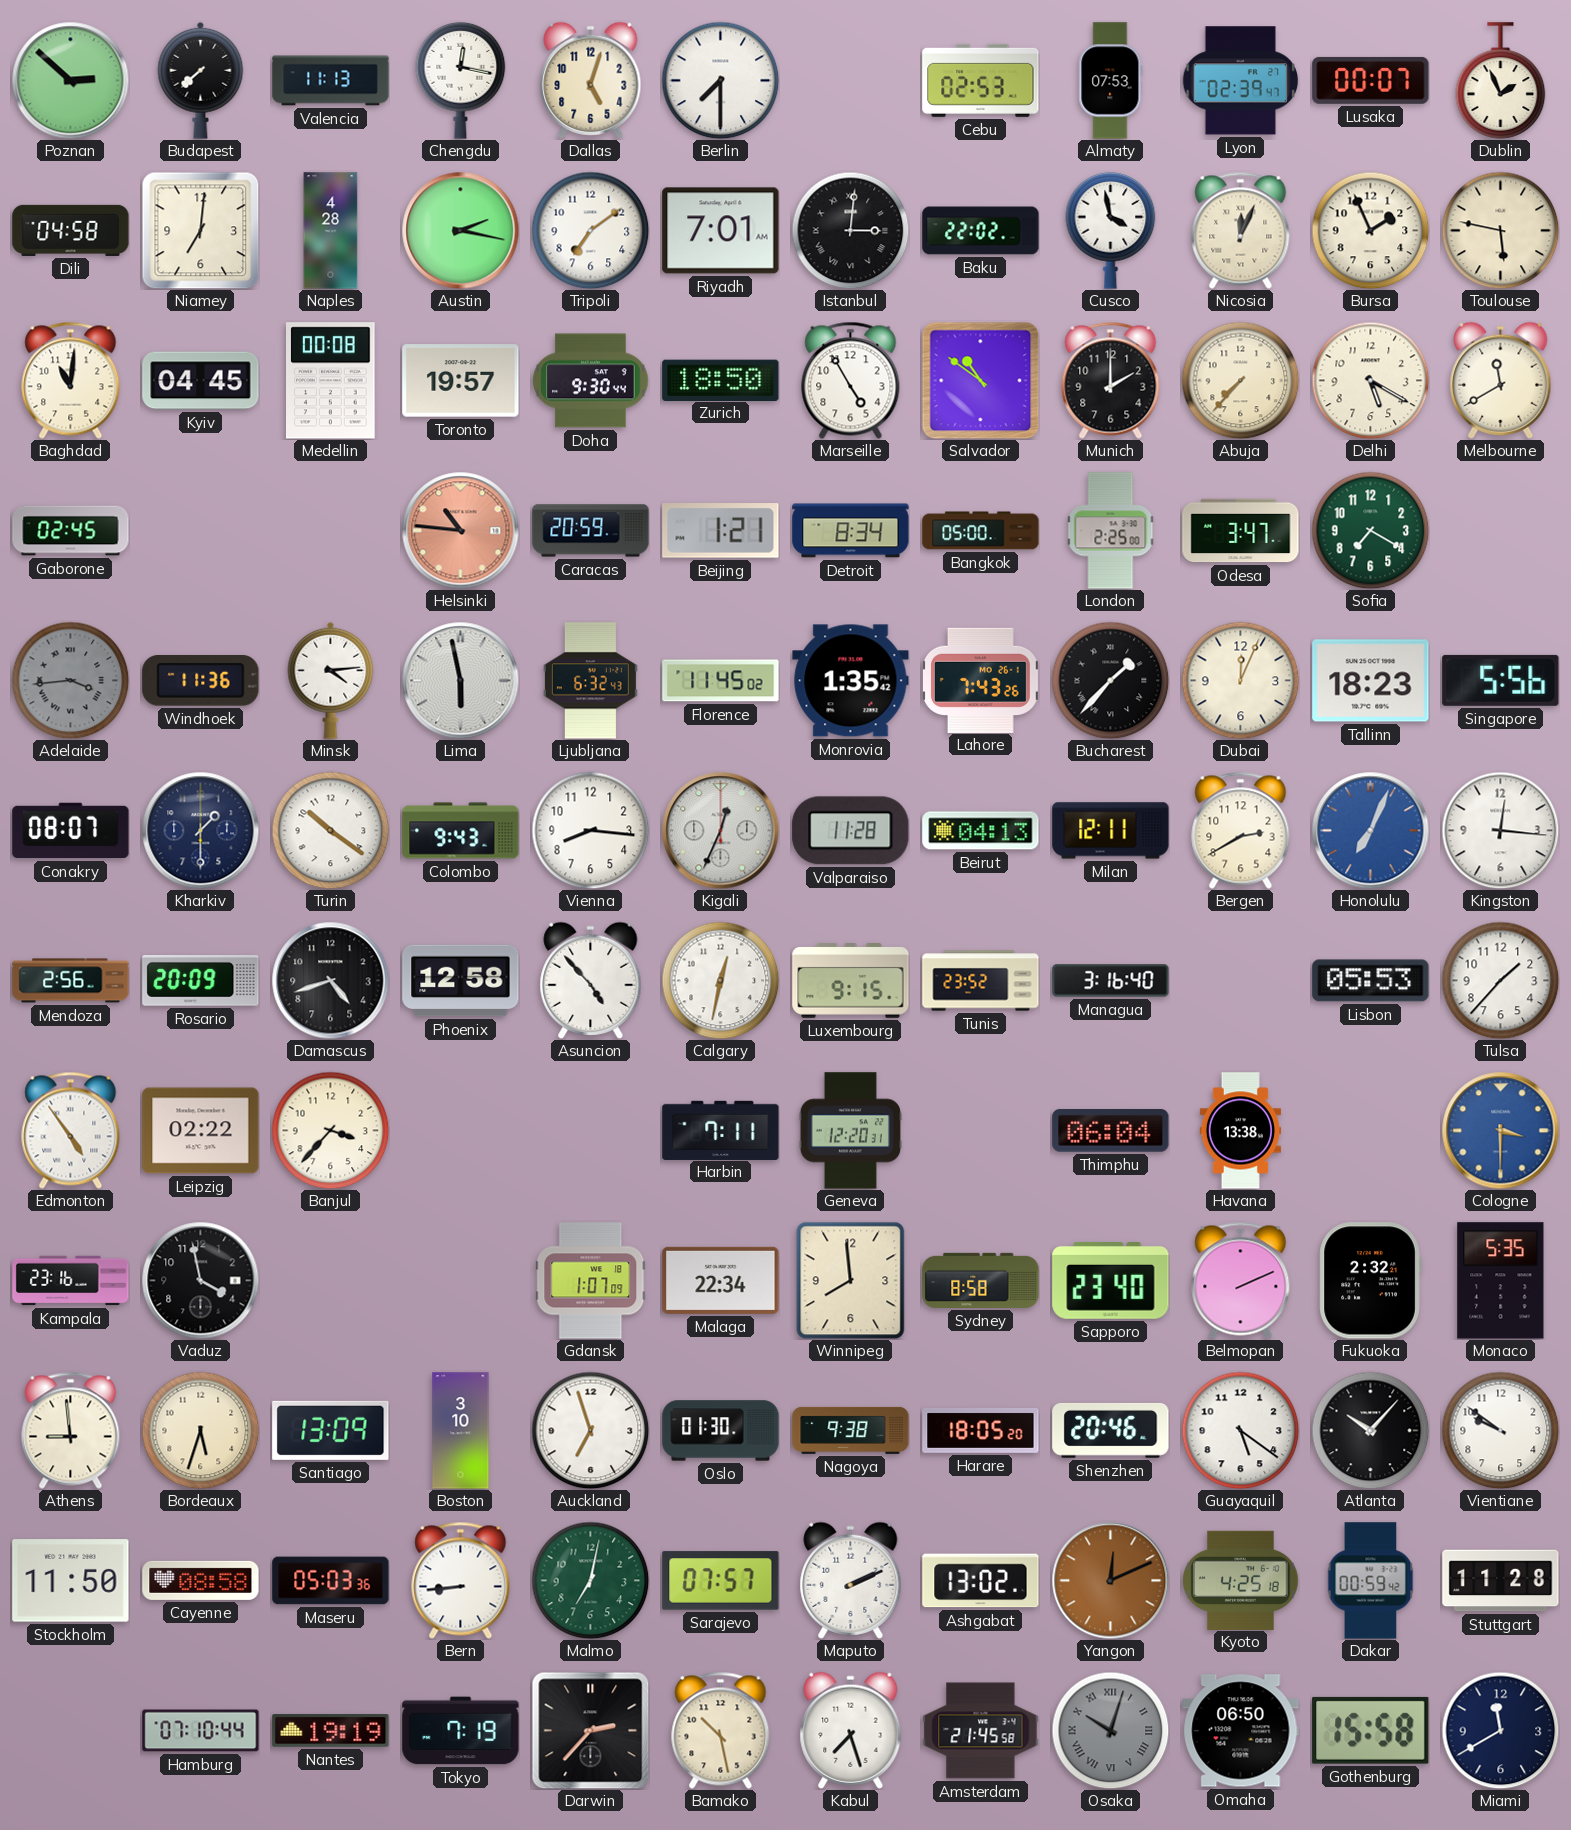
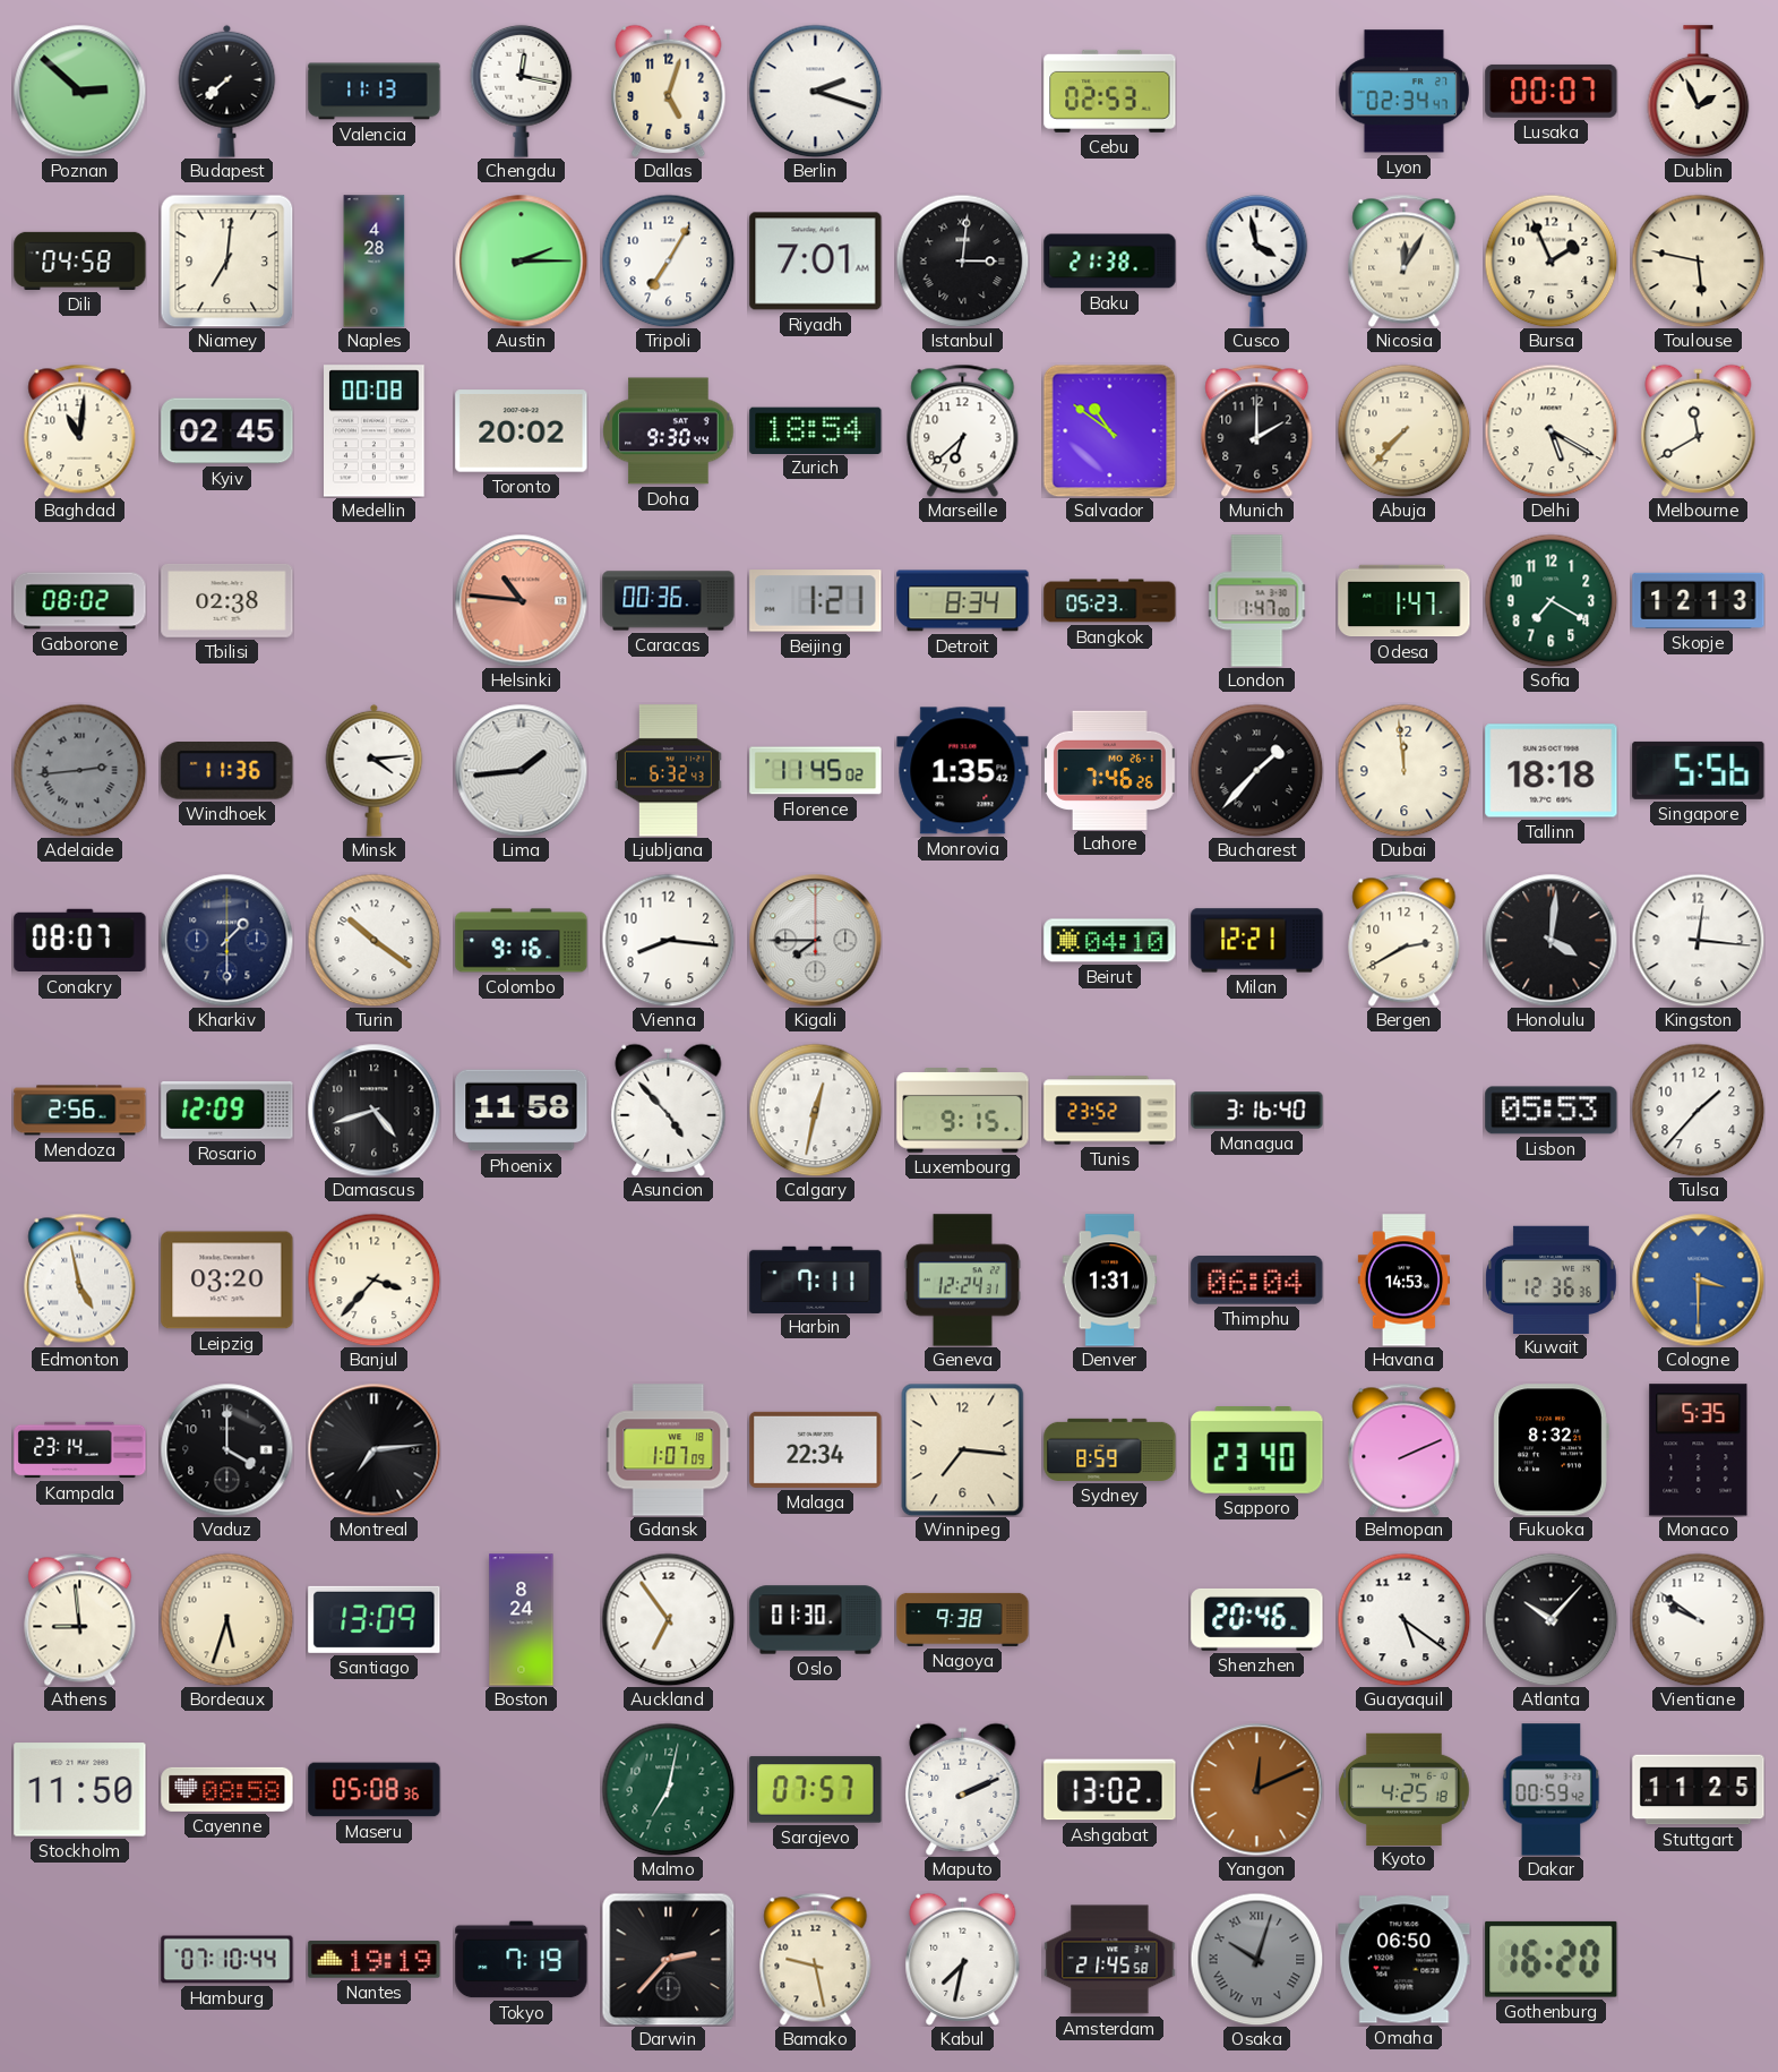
Berlin: 7:30 -> 2:18
Almaty: 07:53 -> none
Lyon: 02:39 -> 02:34
Austin: 2:17 -> 2:15
Tripoli: 7:09 -> 7:05
Baku: 22:02 -> 21:38
Nicosia: 12:04 -> 12:05
Kyiv: 04:45 -> 02:45
Toronto: 19:57 -> 20:02
Zurich: 18:50 -> 18:54
Marseille: 4:55 -> 6:38
Gaborone: 02:45 -> 08:02
Tbilisi: none -> 02:38
Caracas: 20:59 -> 00:36
Bangkok: 05:00 -> 05:23
London: 2:25 -> 1:47
Odesa: 3:47 -> 1:47
Skopje: none -> 12:13
Adelaide: 3:44 -> 2:44
Lima: 5:58 -> 1:44
Lahore: 7:43 -> 7:46
Dubai: 12:04 -> 11:59
Tallinn: 18:23 -> 18:18
Colombo: 9:43 -> 9:16
Kigali: 12:34 -> 7:45
Valparaiso: 11:28 -> none
Beirut: 04:13 -> 04:10
Milan: 12:11 -> 12:21
Honolulu: 7:04 -> 4:01
Honolulu dial: blue -> black
Rosario: 20:09 -> 12:09
Phoenix: 12:58 -> 11:58
Edmonton: 4:54 -> 4:58
Leipzig: 02:22 -> 03:20
Geneva: 12:20 -> 12:24
Denver: none -> 1:31
Havana: 13:38 -> 14:53
Kuwait: none -> 12:36
Kampala: 23:16 -> 23:14
Vaduz: 3:58 -> 4:00
Montreal: none -> 7:14
Winnipeg: 7:59 -> 7:16
Sydney: 8:58 -> 8:59
Fukuoka: 2:32 -> 8:32
Boston: 3:10 -> 8:24
Auckland: 6:57 -> 6:54
Harare: 18:05 -> none
Maseru: 05:03 -> 05:08
Bern: 8:44 -> none
Stuttgart: 11:28 -> 11:25
Bamako: 10:28 -> 9:28
Kabul: 7:27 -> 7:32
Gothenburg: 15:58 -> 16:20
Miami: 11:40 -> none
